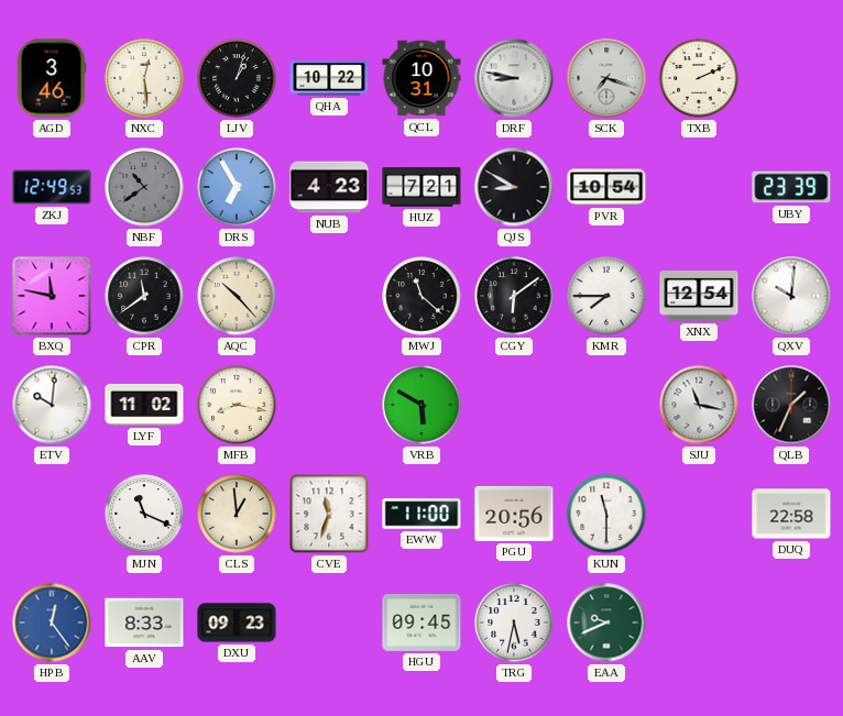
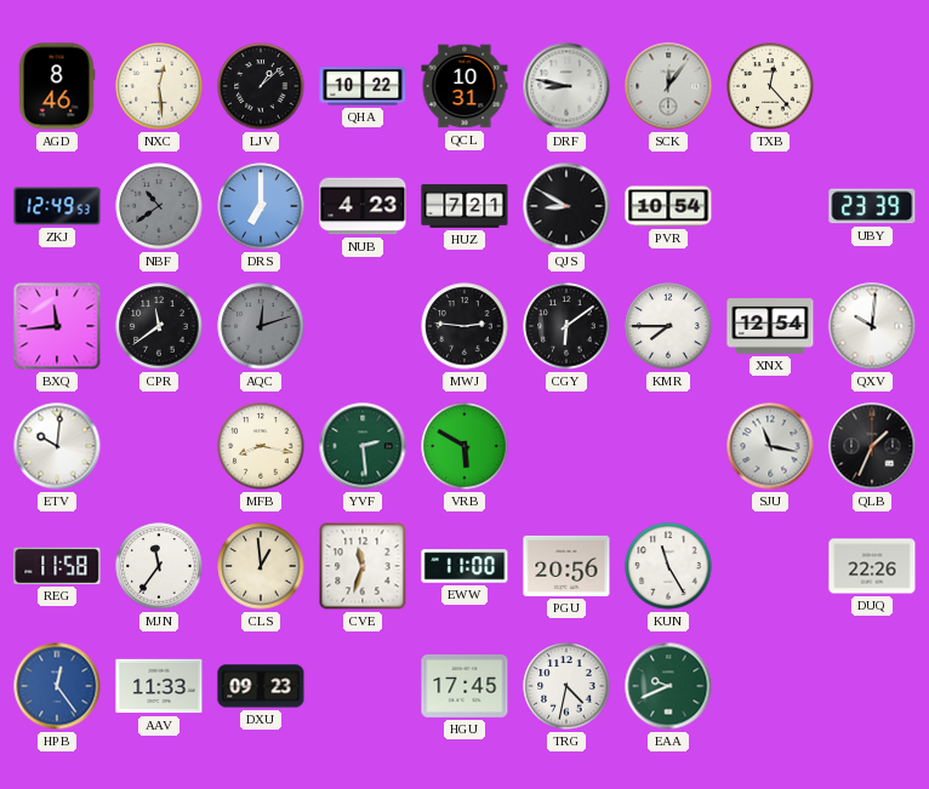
AGD: 3:46 -> 8:46
LJV: 1:03 -> 1:08
SCK: 7:18 -> 12:06
TXB: 2:11 -> 12:23
DRS: 6:55 -> 7:00
BXQ: 11:47 -> 11:44
AQC: 10:23 -> 12:12
AQC dial: cream -> grey
MWJ: 11:22 -> 2:46
LYF: 11:02 -> none
YVF: none -> 2:29
REG: none -> 11:58
MJN: 11:19 -> 11:36
KUN: 11:30 -> 11:25
DUQ: 22:58 -> 22:26
AAV: 8:33 -> 11:33
HGU: 09:45 -> 17:45
TRG: 5:32 -> 4:32
